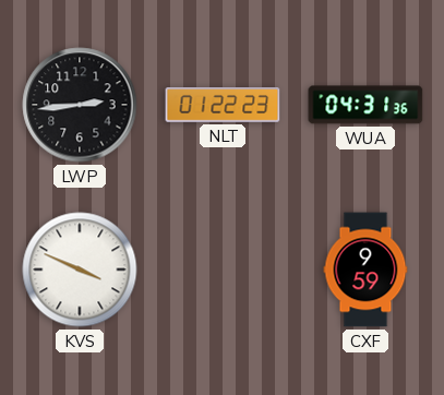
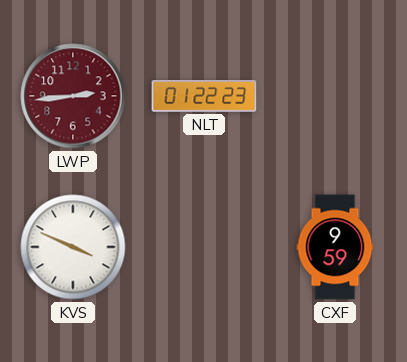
LWP dial: black -> burgundy
WUA: 04:31 -> none
